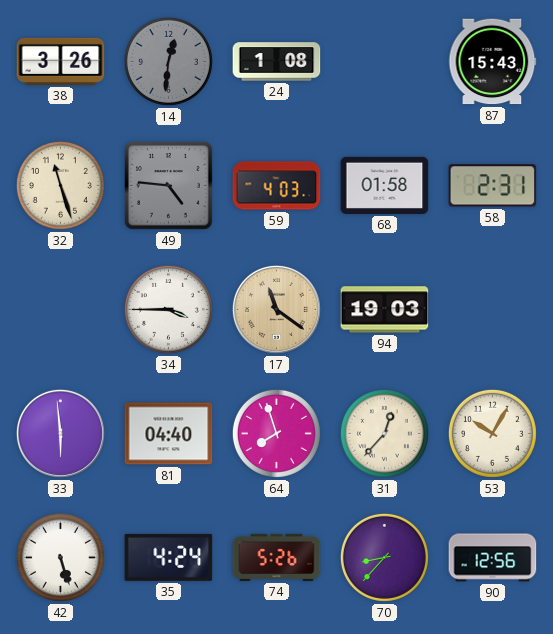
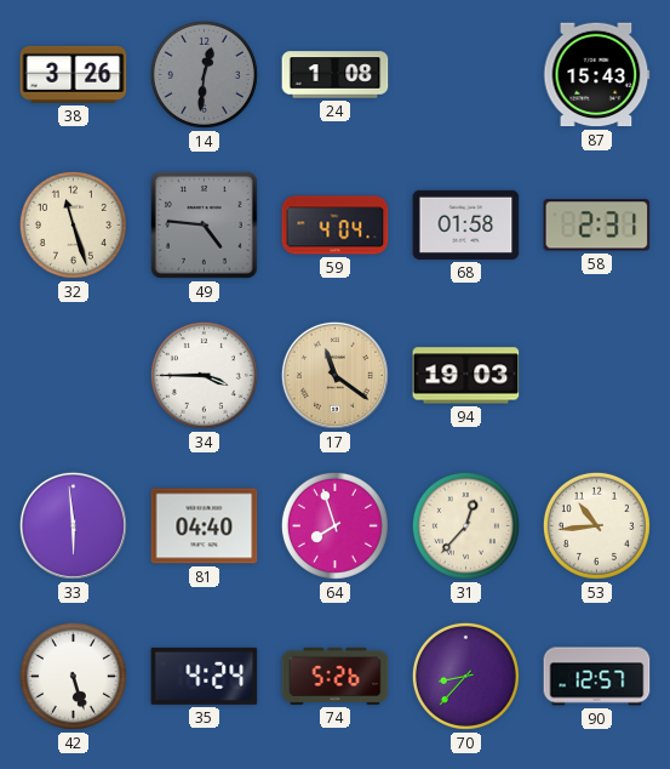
59: 4:03 -> 4:04
53: 10:05 -> 10:44
90: 12:56 -> 12:57
